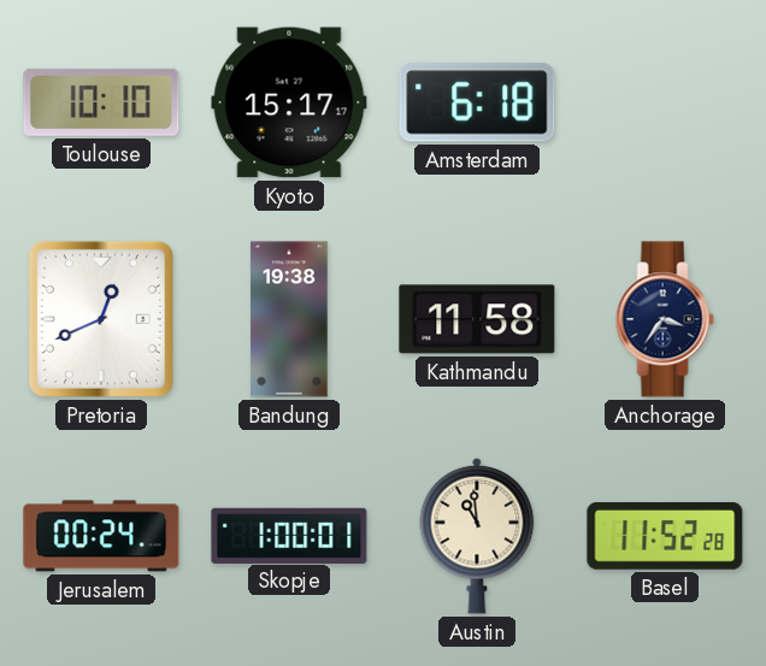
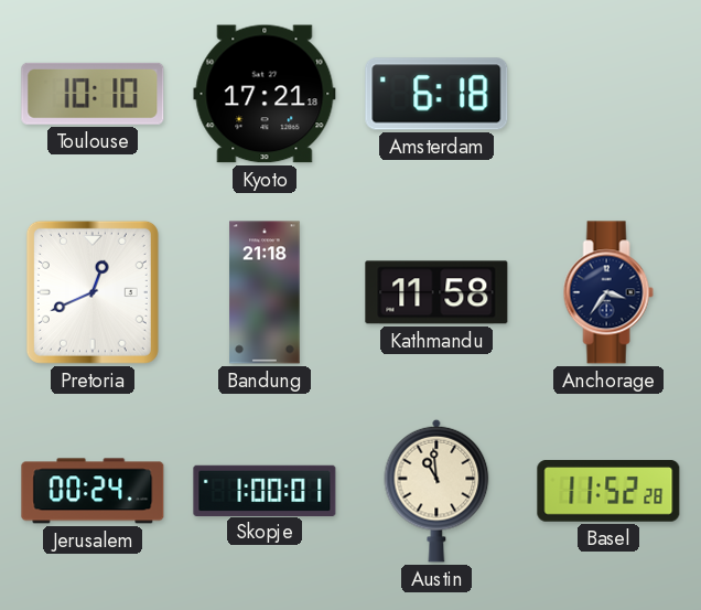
Kyoto: 15:17 -> 17:21
Bandung: 19:38 -> 21:18
